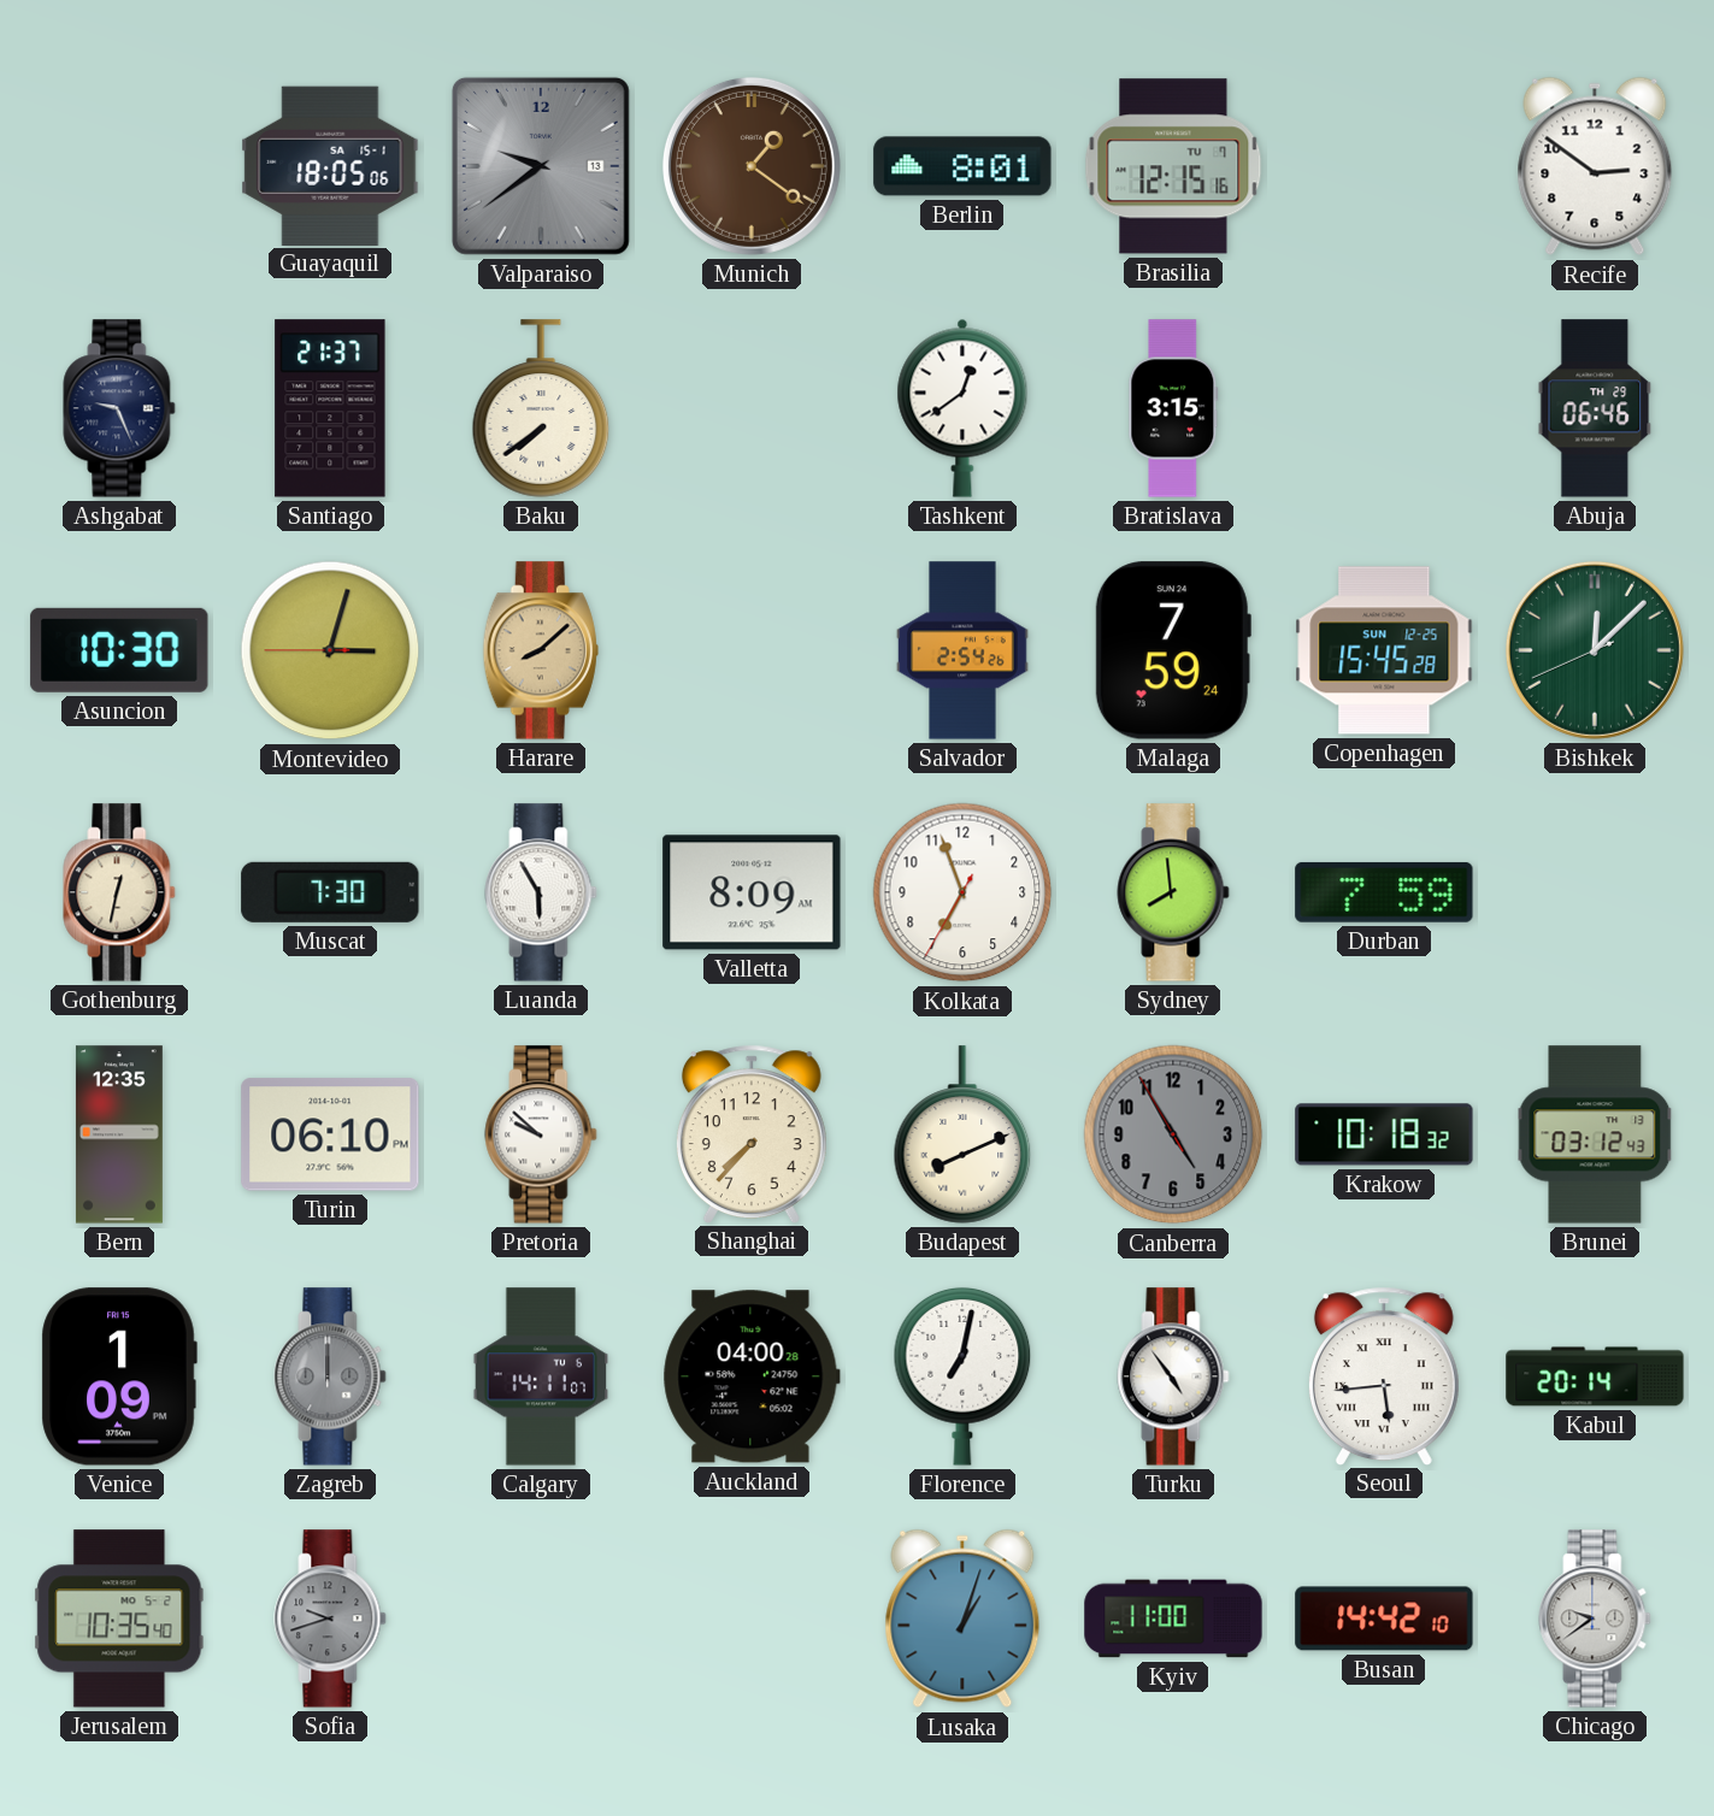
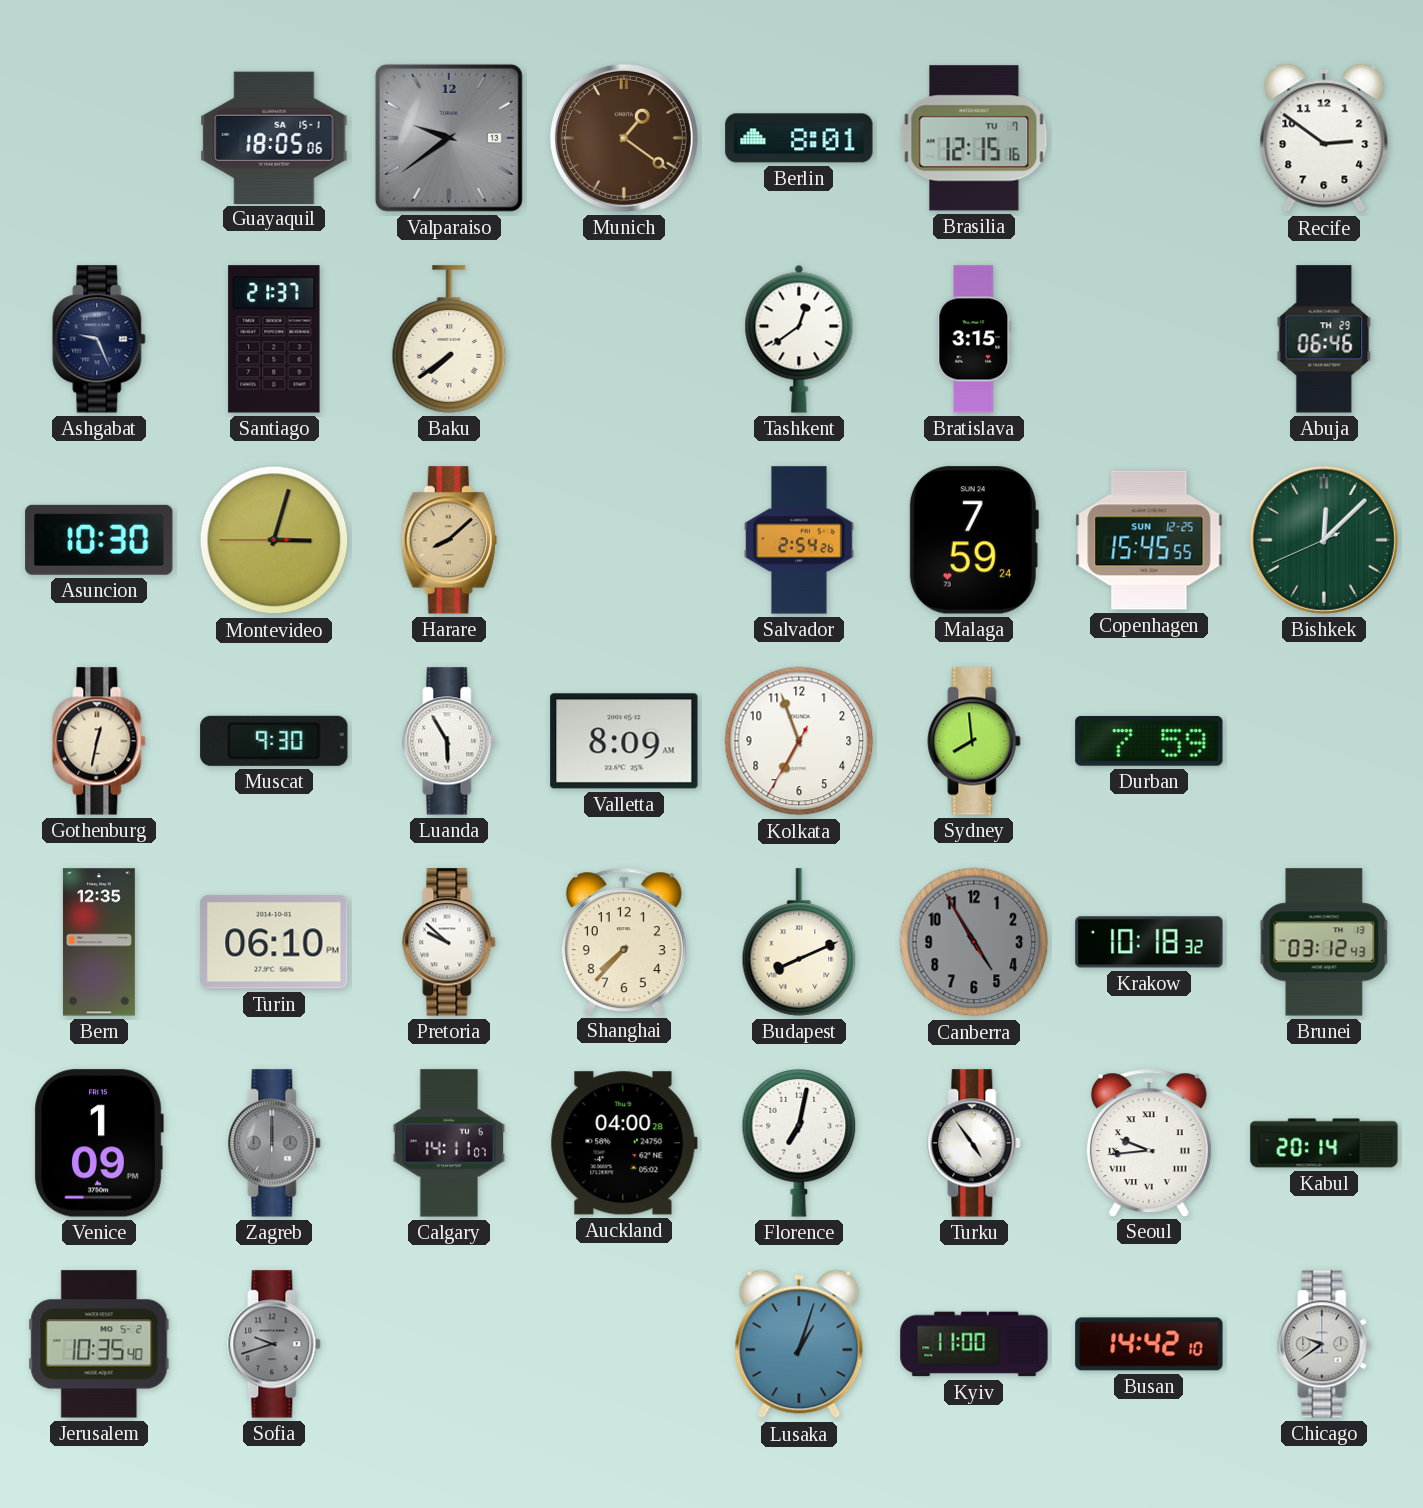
Copenhagen: 15:45:28 -> 15:45:55
Muscat: 7:30 -> 9:30
Seoul: 5:44 -> 9:44
